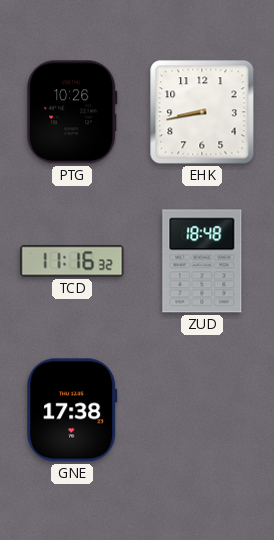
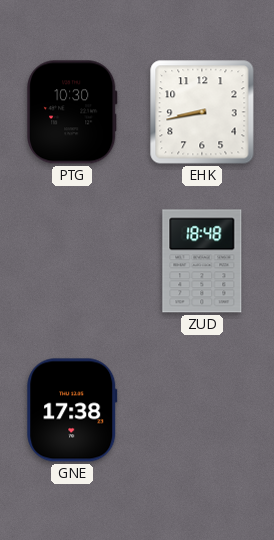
PTG: 10:26 -> 10:30
TCD: 11:16 -> none
